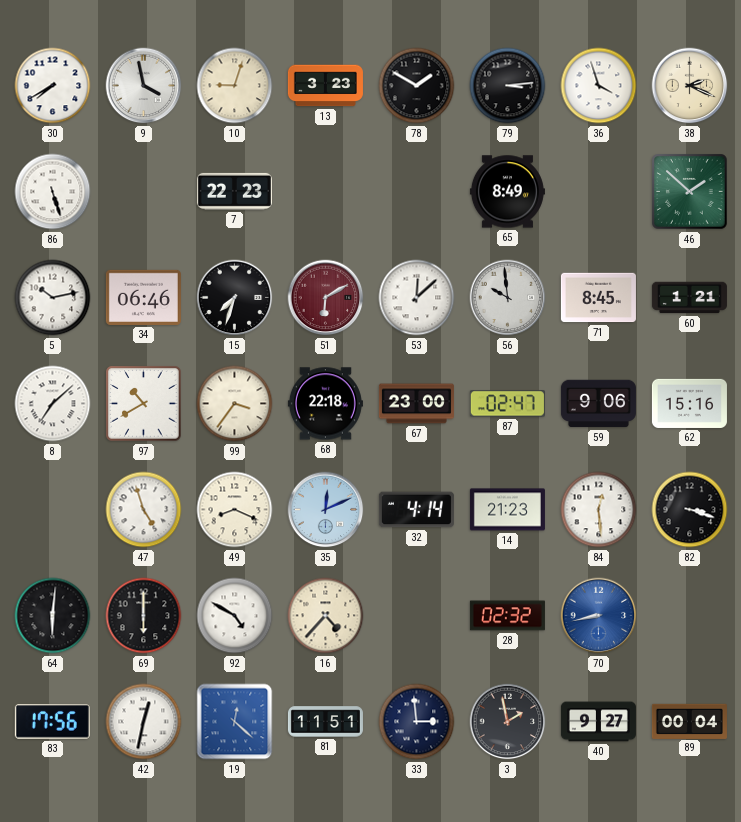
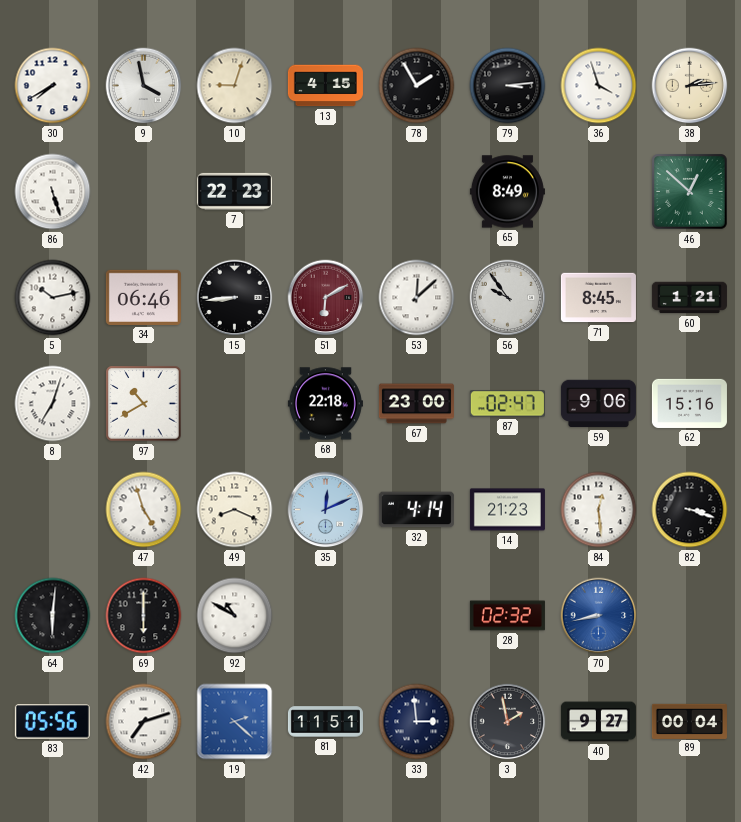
13: 3:23 -> 4:15
78: 1:50 -> 1:55
38: 2:19 -> 2:14
46: 1:52 -> 12:52
15: 7:33 -> 8:44
56: 9:59 -> 9:54
8: 7:08 -> 7:03
99: 3:36 -> none
92: 4:50 -> 10:50
16: 4:37 -> none
83: 17:56 -> 05:56
42: 12:32 -> 7:12
19: 12:22 -> 2:22
